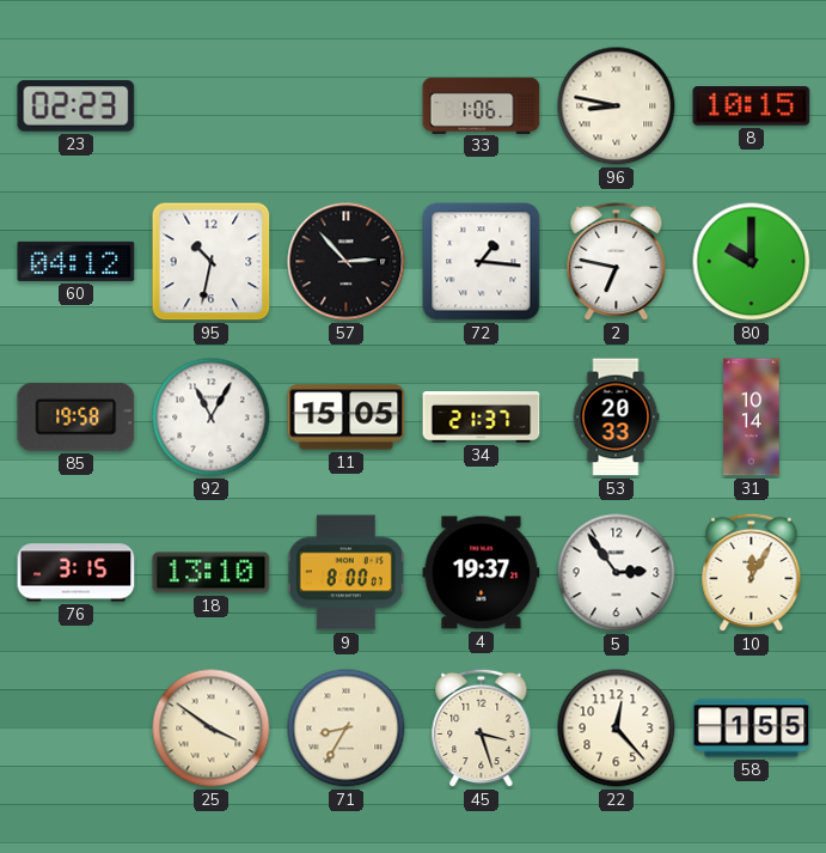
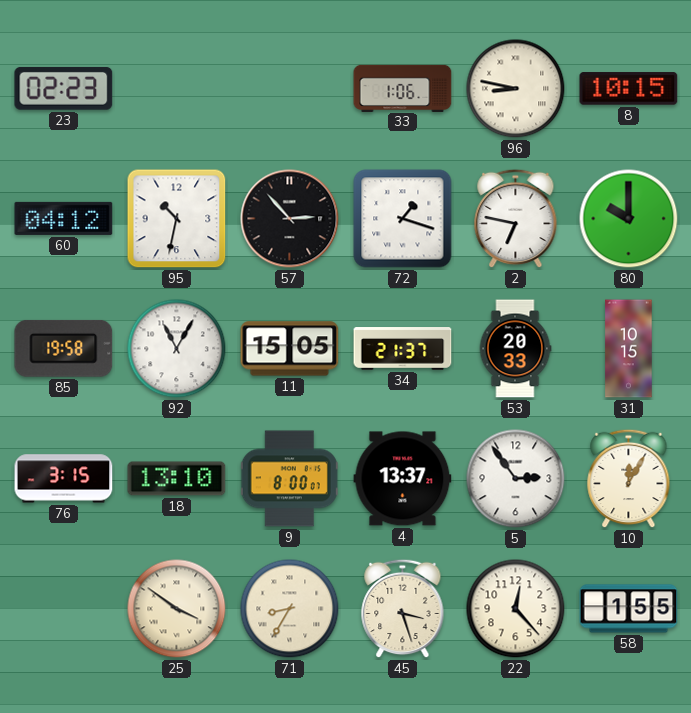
72: 1:16 -> 1:18
31: 10:14 -> 10:15
4: 19:37 -> 13:37
